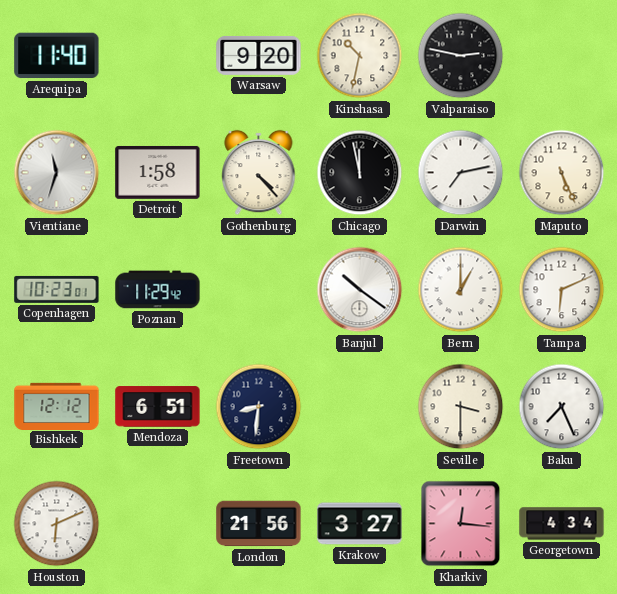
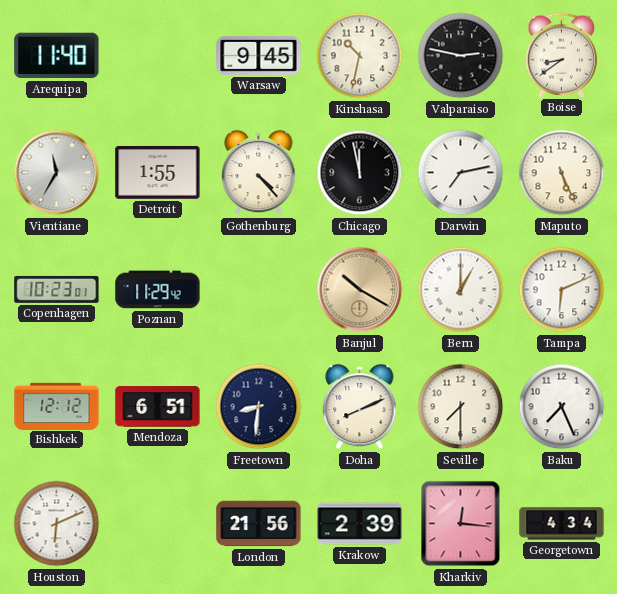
Warsaw: 9:20 -> 9:45
Boise: none -> 8:39
Vientiane: 11:33 -> 11:35
Detroit: 1:58 -> 1:55
Banjul: 10:21 -> 10:20
Banjul dial: white -> champagne
Doha: none -> 8:11
Seville: 3:30 -> 7:30
Krakow: 3:27 -> 2:39
